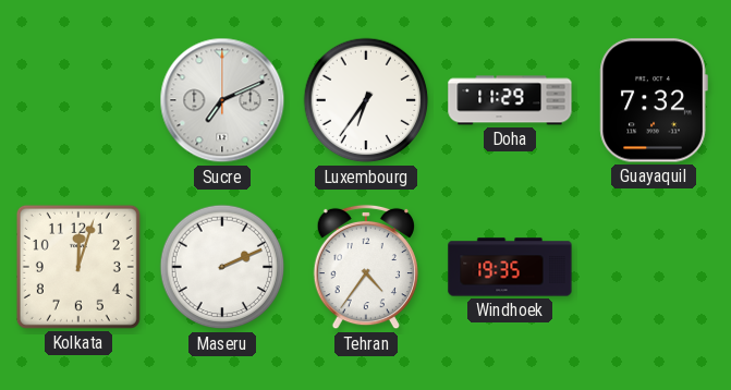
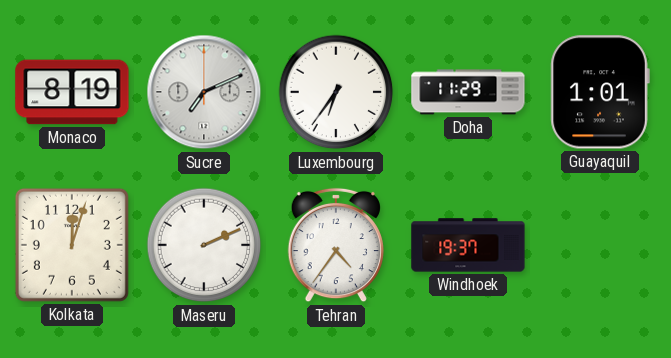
Monaco: none -> 8:19
Guayaquil: 7:32 -> 1:01
Windhoek: 19:35 -> 19:37
